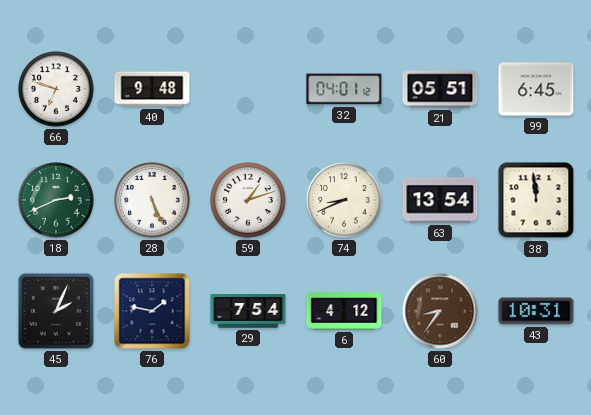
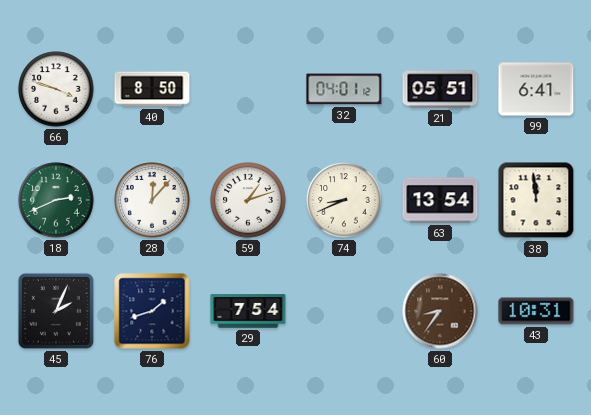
66: 6:48 -> 3:48
40: 9:48 -> 8:50
99: 6:45 -> 6:41
28: 5:26 -> 12:07
76: 1:47 -> 1:42
6: 4:12 -> none
